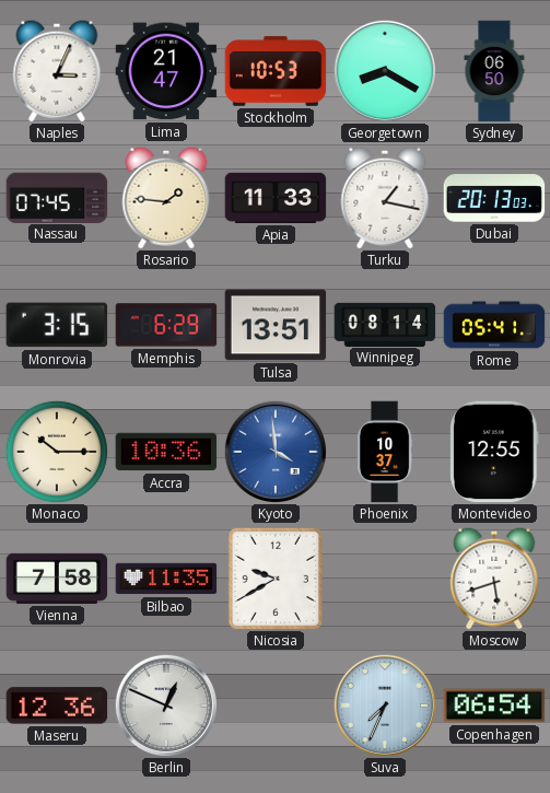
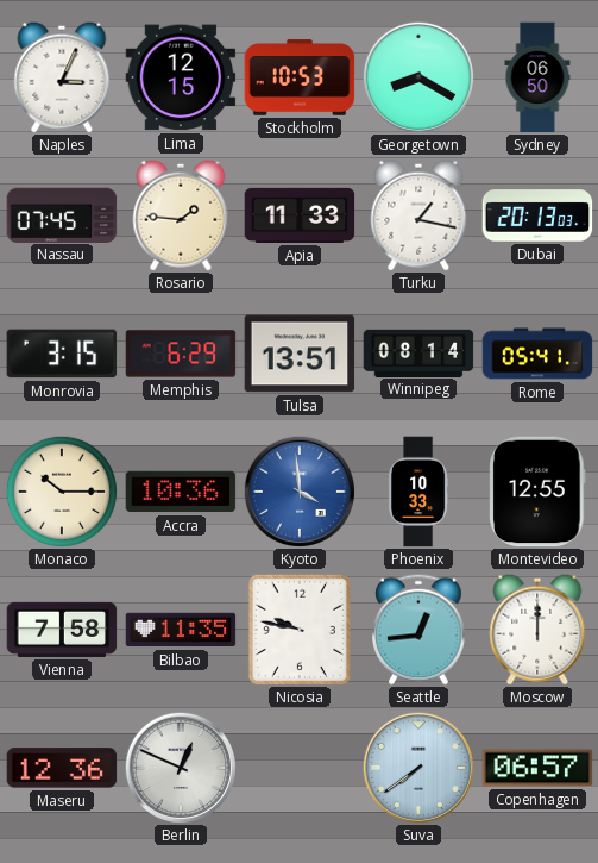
Lima: 21:47 -> 12:15
Phoenix: 10:37 -> 10:33
Nicosia: 9:40 -> 9:47
Seattle: none -> 12:44
Moscow: 5:42 -> 12:00
Suva: 7:34 -> 7:39
Copenhagen: 06:54 -> 06:57
